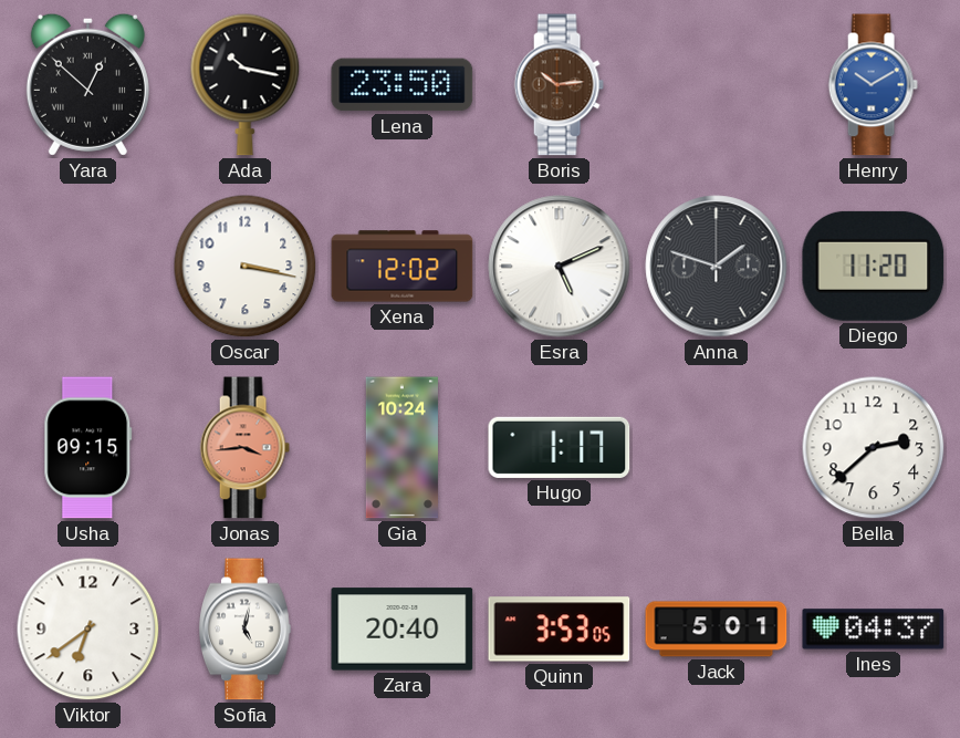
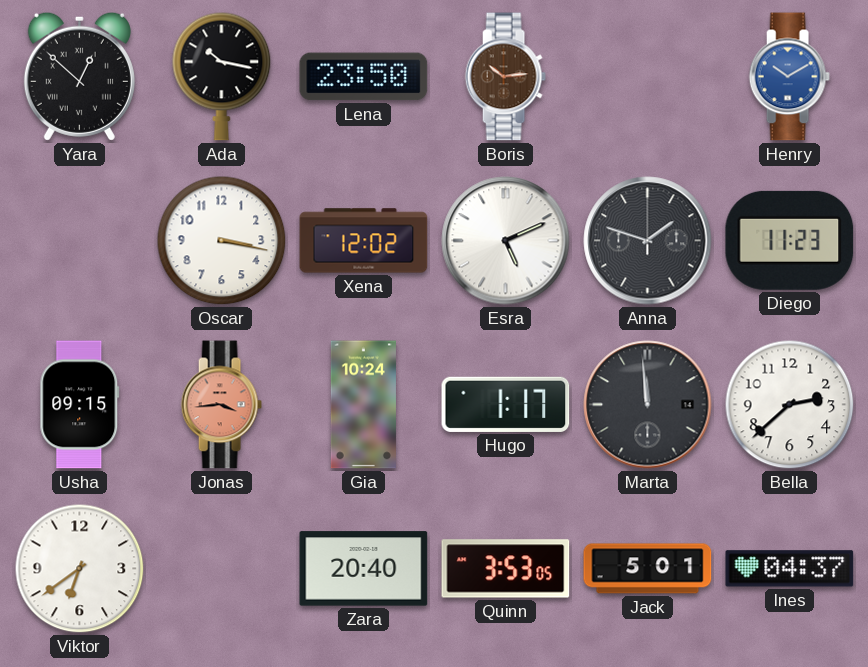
Diego: 11:20 -> 11:23
Marta: none -> 11:59
Sofia: 5:02 -> none
